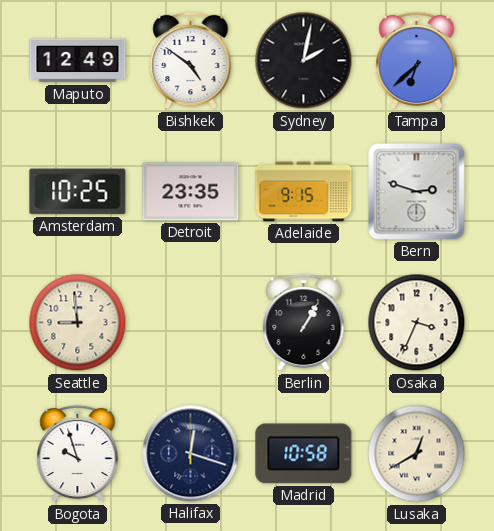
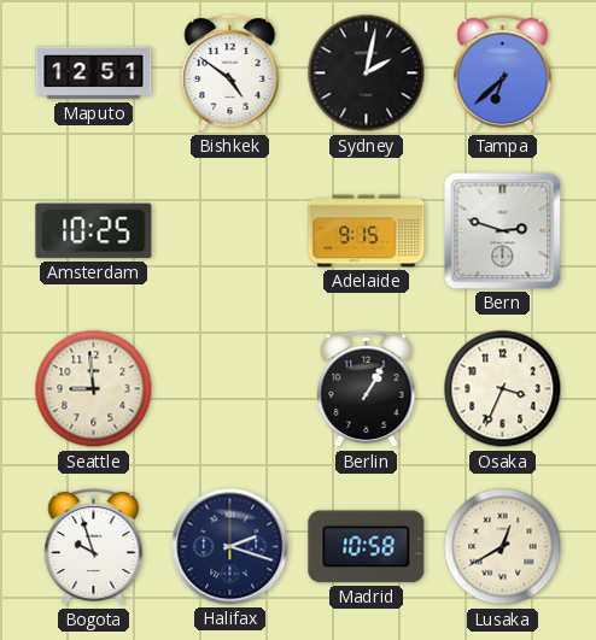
Maputo: 12:49 -> 12:51
Detroit: 23:35 -> none
Halifax: 12:18 -> 2:18
